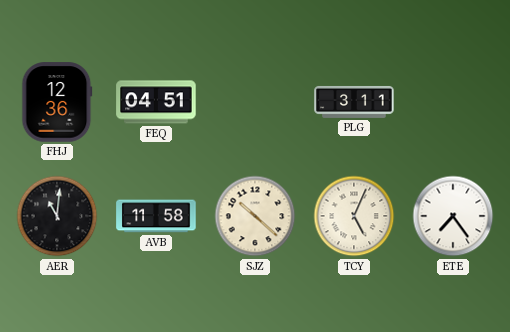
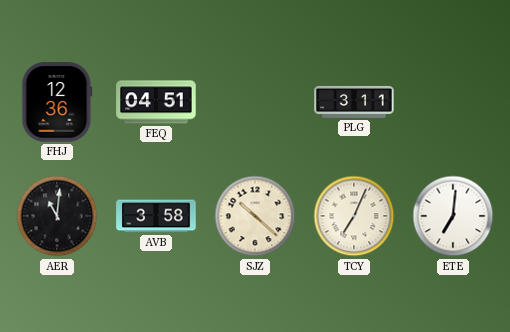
AVB: 11:58 -> 3:58
TCY: 5:04 -> 7:04
ETE: 7:24 -> 7:01
